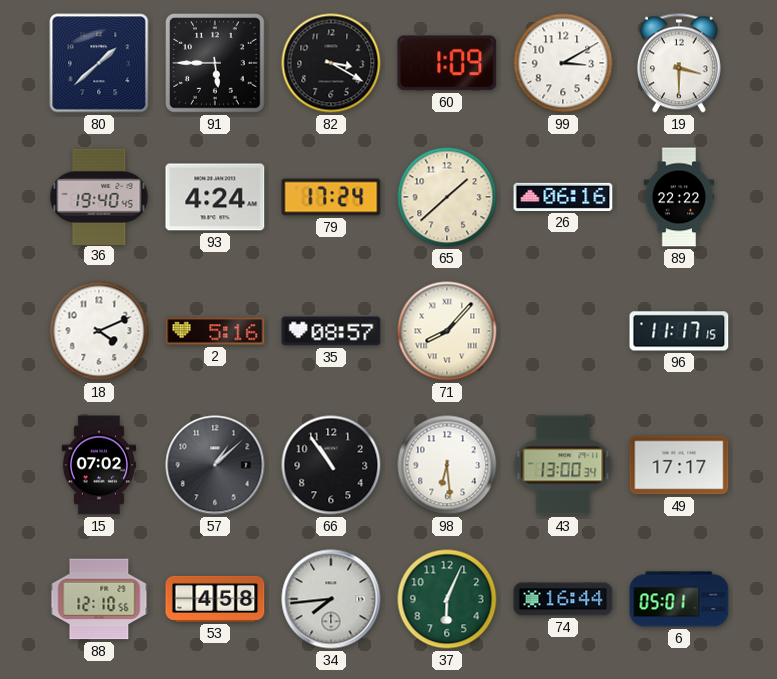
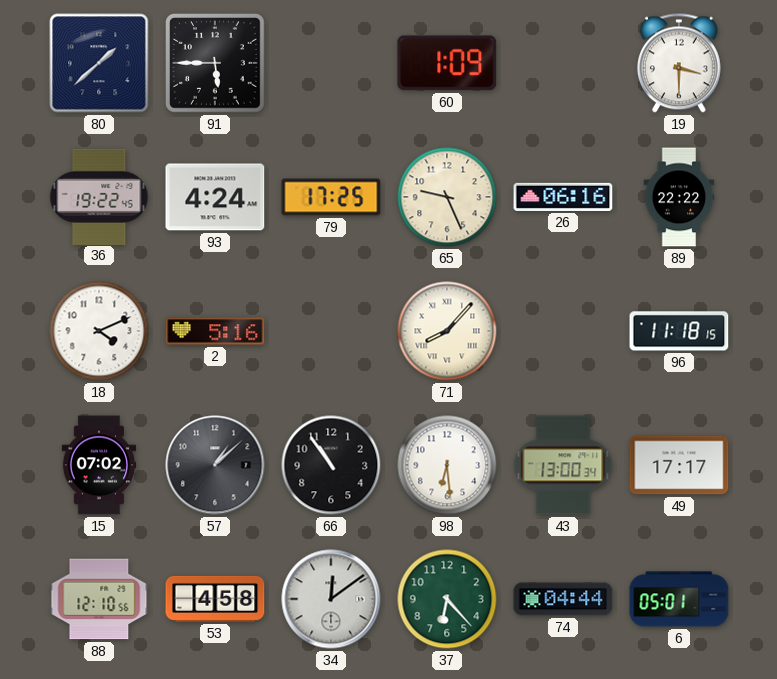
82: 3:20 -> none
99: 3:10 -> none
36: 19:40 -> 19:22
79: 17:24 -> 17:25
65: 1:38 -> 9:26
35: 08:57 -> none
96: 11:17 -> 11:18
34: 7:44 -> 12:09
37: 6:04 -> 6:23
74: 16:44 -> 04:44
